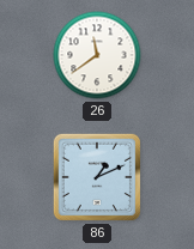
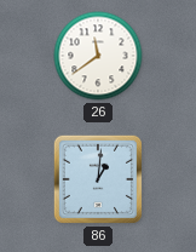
86: 1:11 -> 1:01
